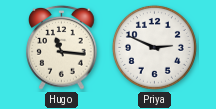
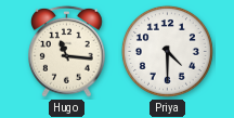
Priya: 2:49 -> 4:30
